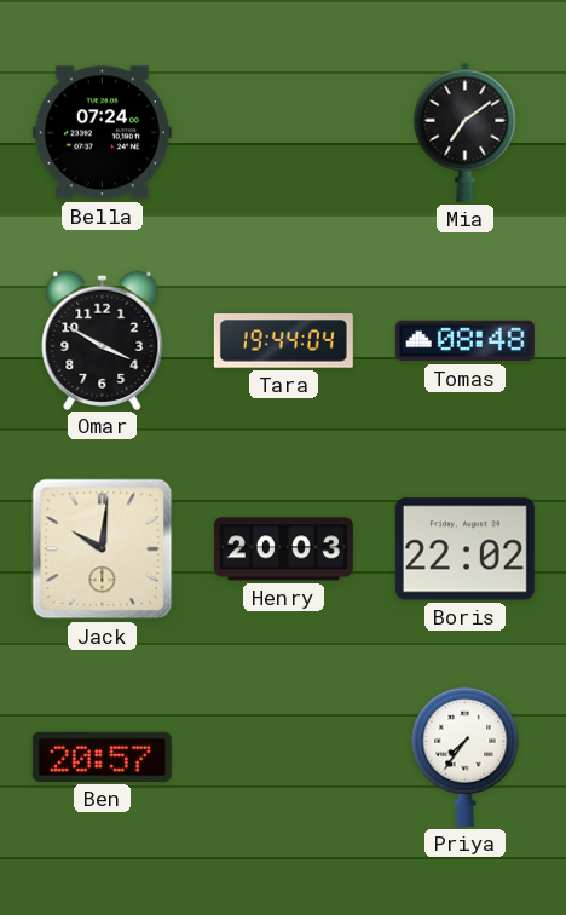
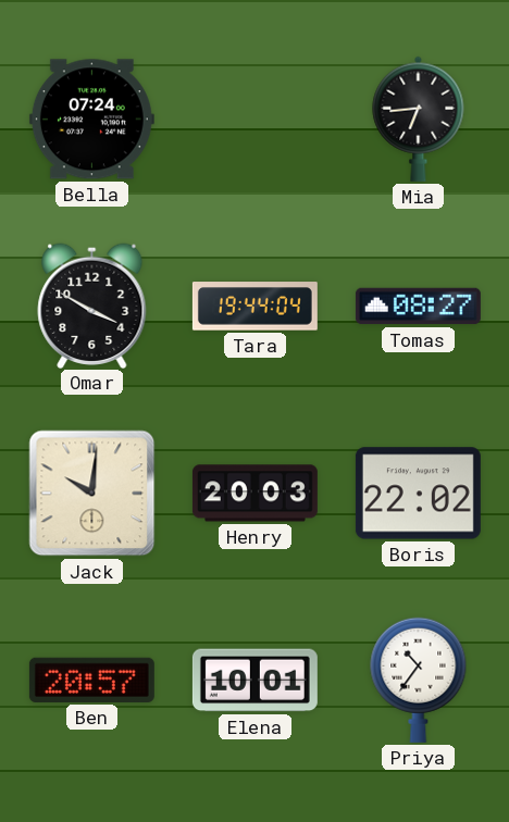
Mia: 7:09 -> 6:44
Tomas: 08:48 -> 08:27
Elena: none -> 10:01
Priya: 7:36 -> 10:36
